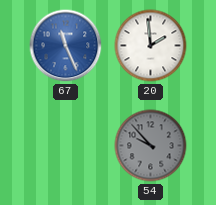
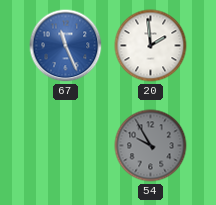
54: 9:53 -> 9:55
